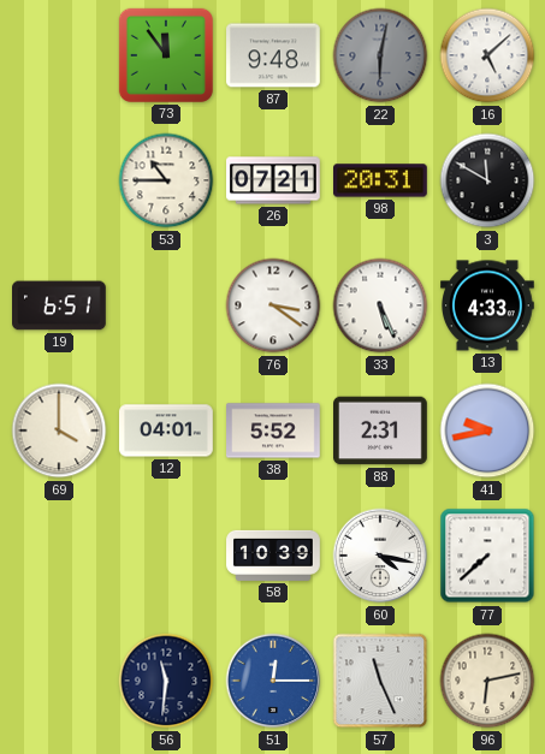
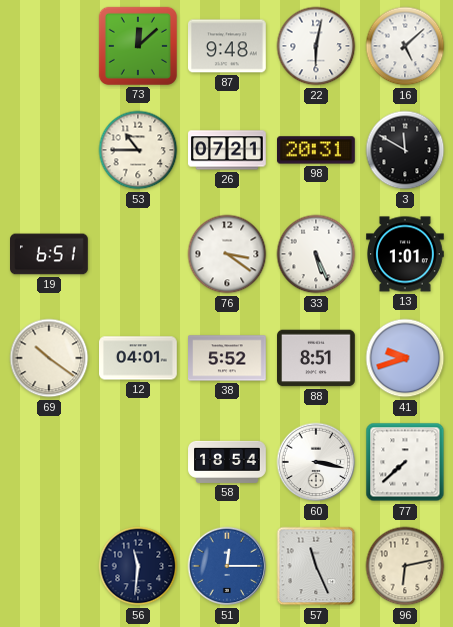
73: 11:54 -> 12:08
22 dial: grey -> white
13: 4:33 -> 1:01
69: 4:00 -> 10:21
88: 2:31 -> 8:51
41: 9:43 -> 9:42
58: 10:39 -> 18:54
60: 4:17 -> 3:17
